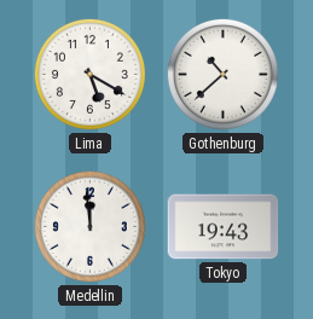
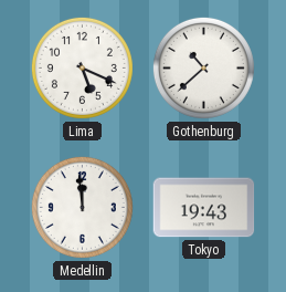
Lima: 5:20 -> 5:19
